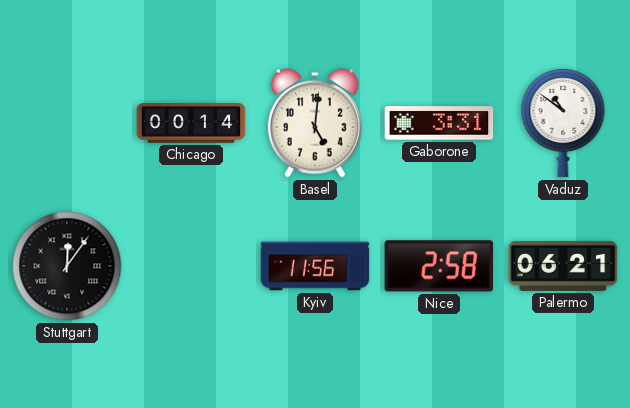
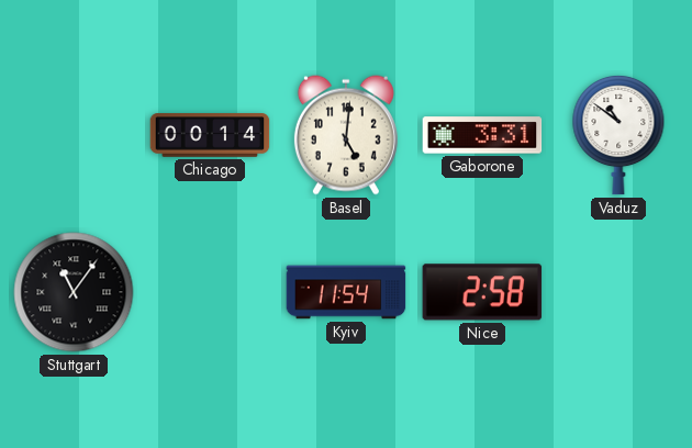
Stuttgart: 12:06 -> 11:06
Kyiv: 11:56 -> 11:54
Palermo: 06:21 -> none
